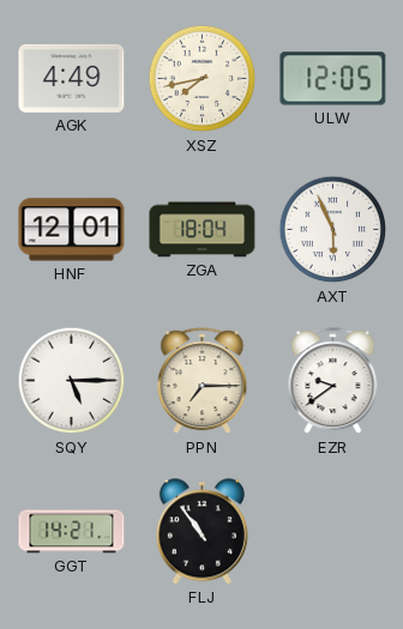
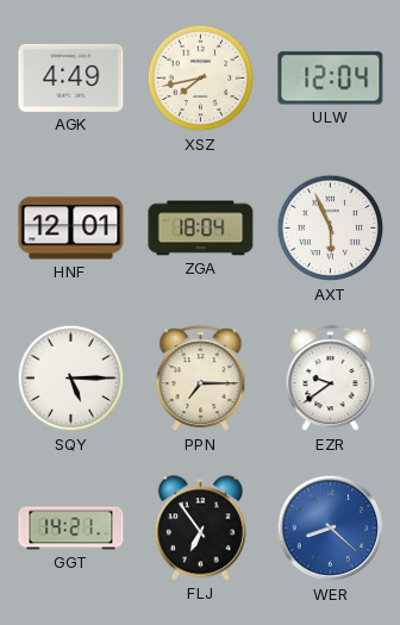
ULW: 12:05 -> 12:04
FLJ: 10:54 -> 6:54
WER: none -> 8:22
